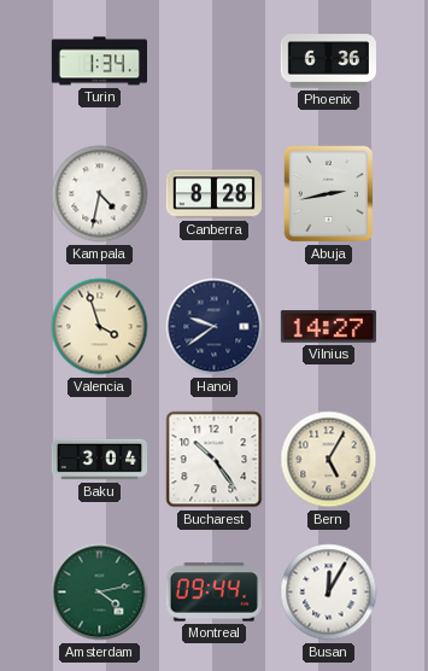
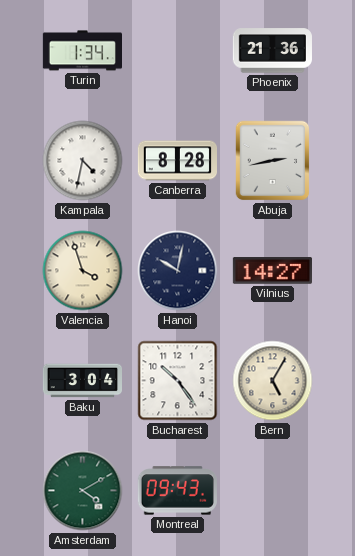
Phoenix: 6:36 -> 21:36
Hanoi: 9:39 -> 10:02
Amsterdam: 4:13 -> 4:10
Montreal: 09:44 -> 09:43
Busan: 12:05 -> none
